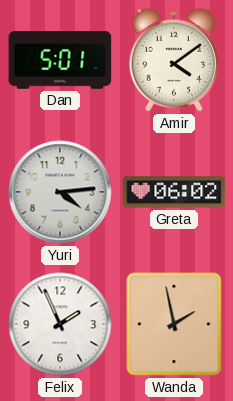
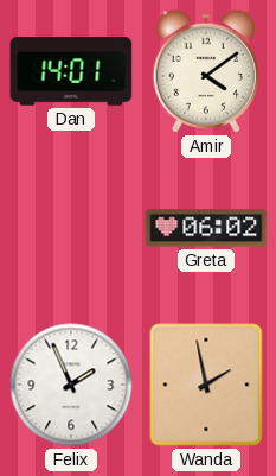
Dan: 5:01 -> 14:01
Yuri: 4:14 -> none
